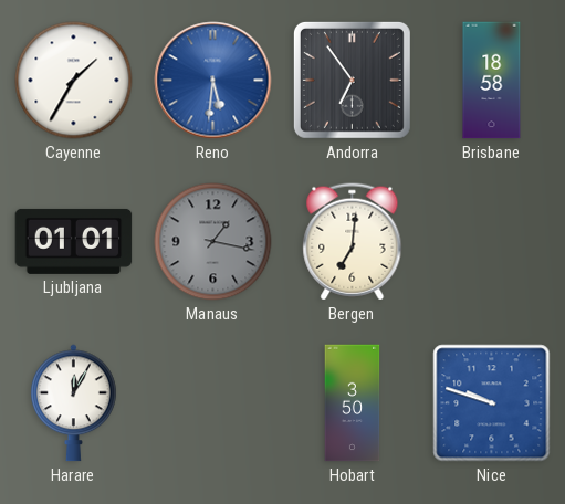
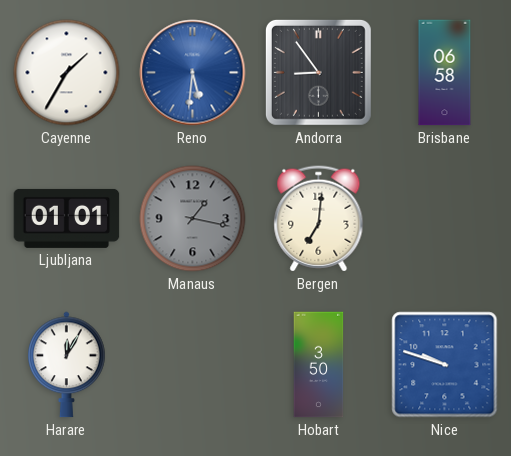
Andorra: 6:54 -> 8:54
Brisbane: 18:58 -> 06:58
